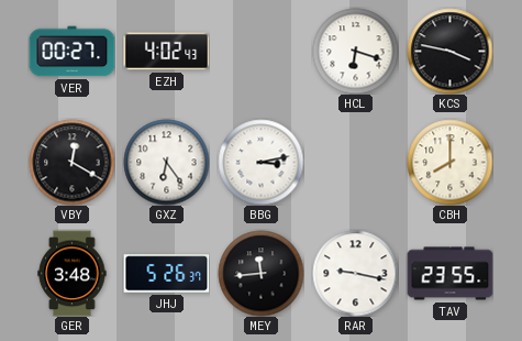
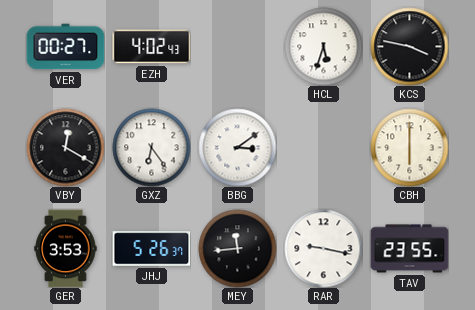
HCL: 6:18 -> 5:33
BBG: 3:13 -> 3:09
CBH: 8:00 -> 6:00
GER: 3:48 -> 3:53
